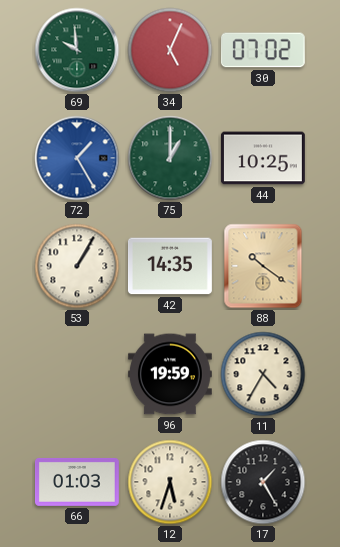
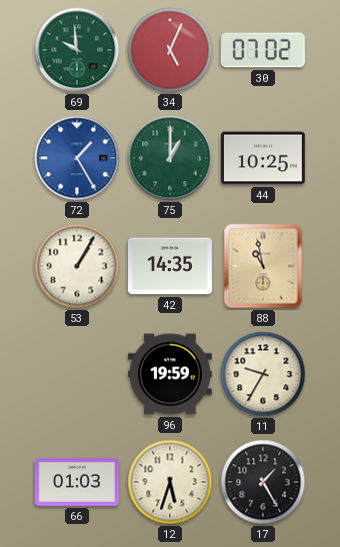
88: 10:21 -> 10:58
11: 4:35 -> 9:35
